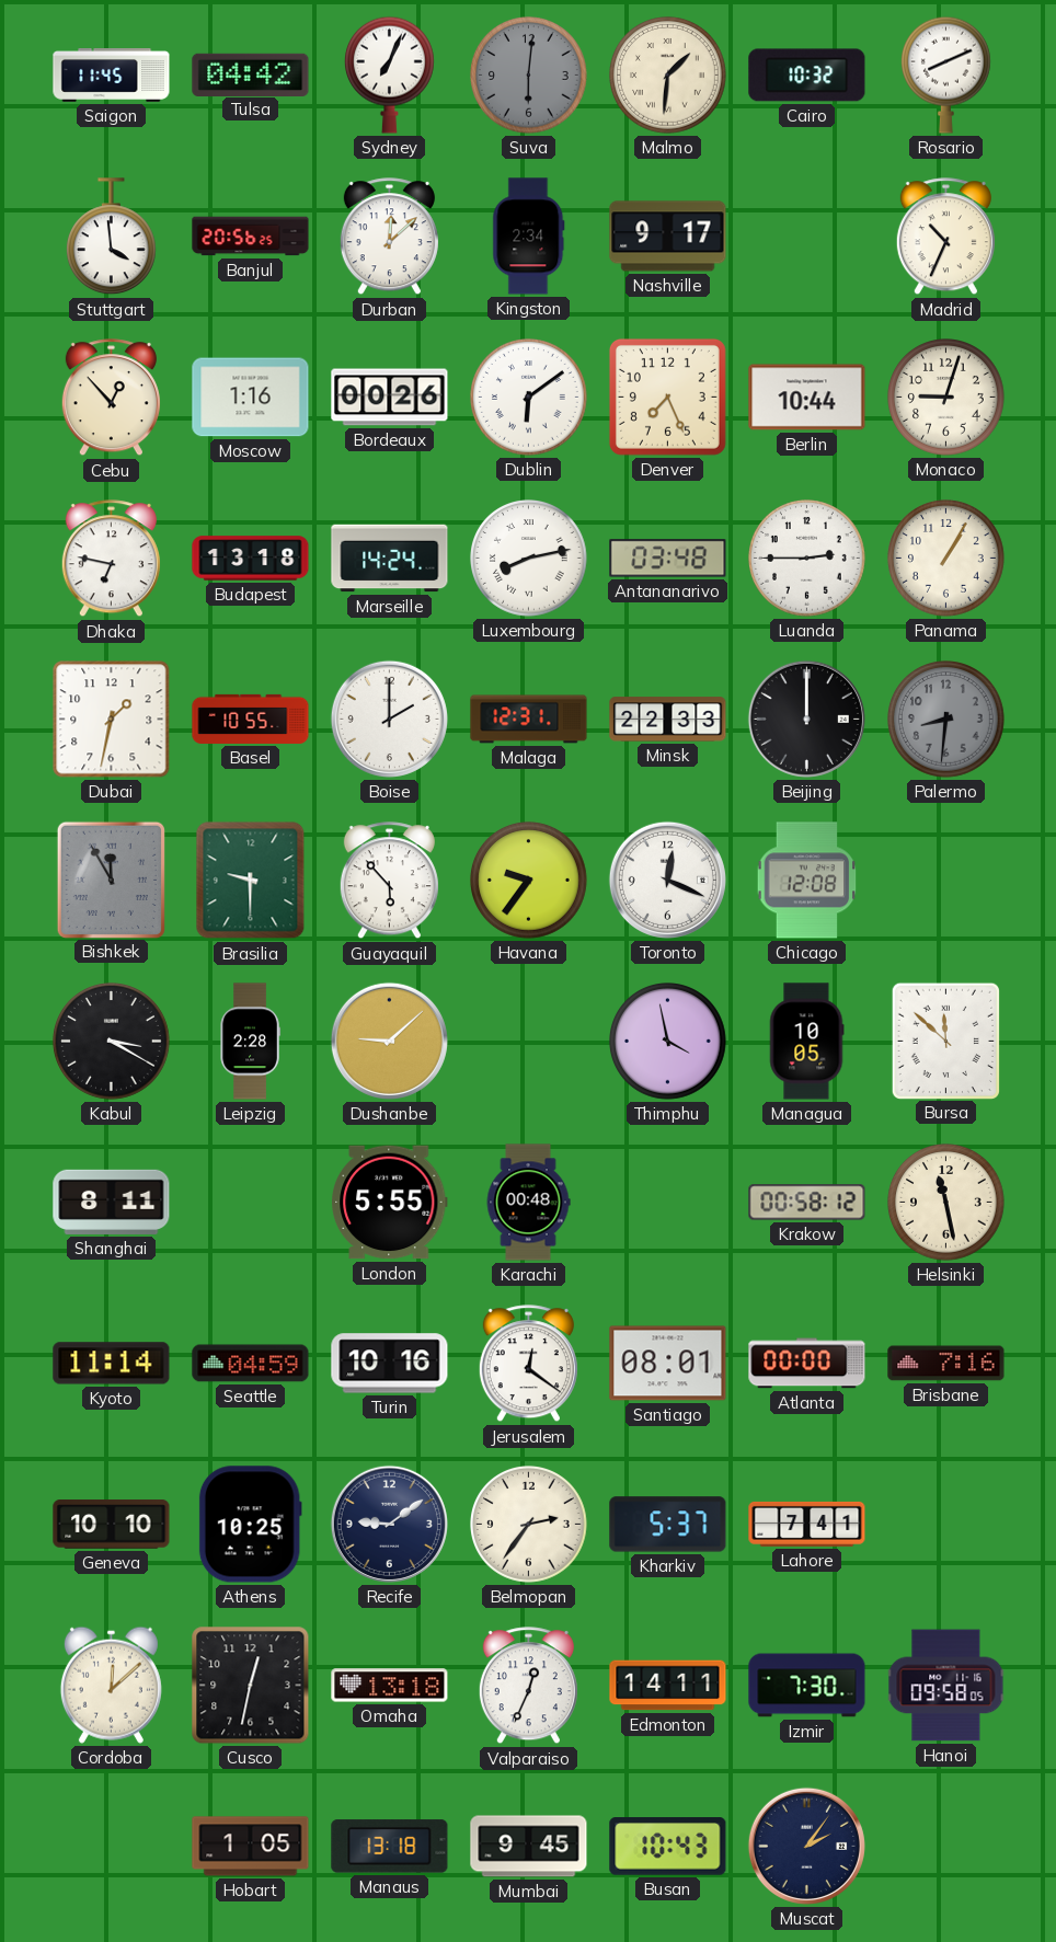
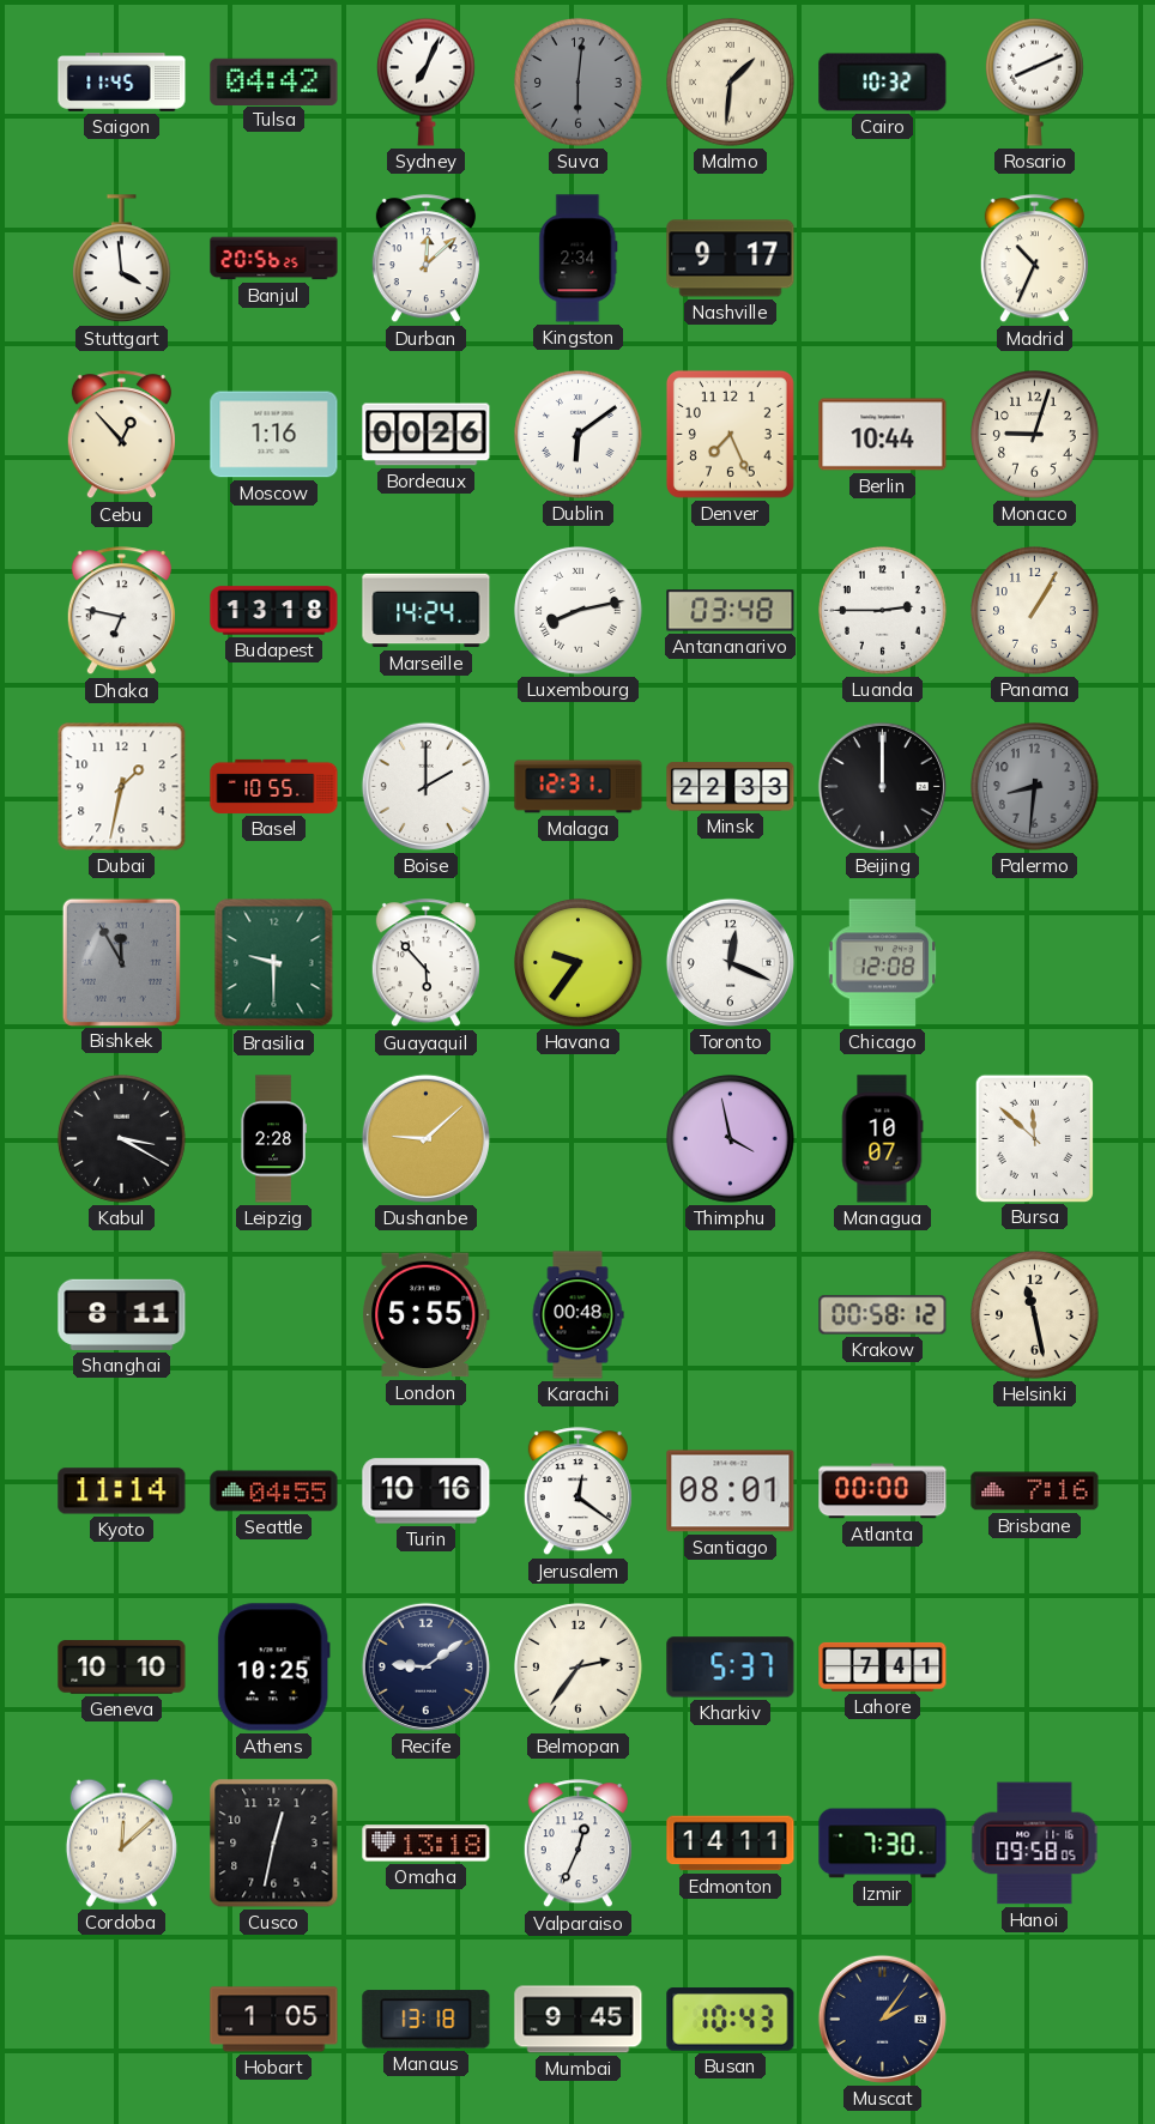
Managua: 10:05 -> 10:07
Seattle: 04:59 -> 04:55
